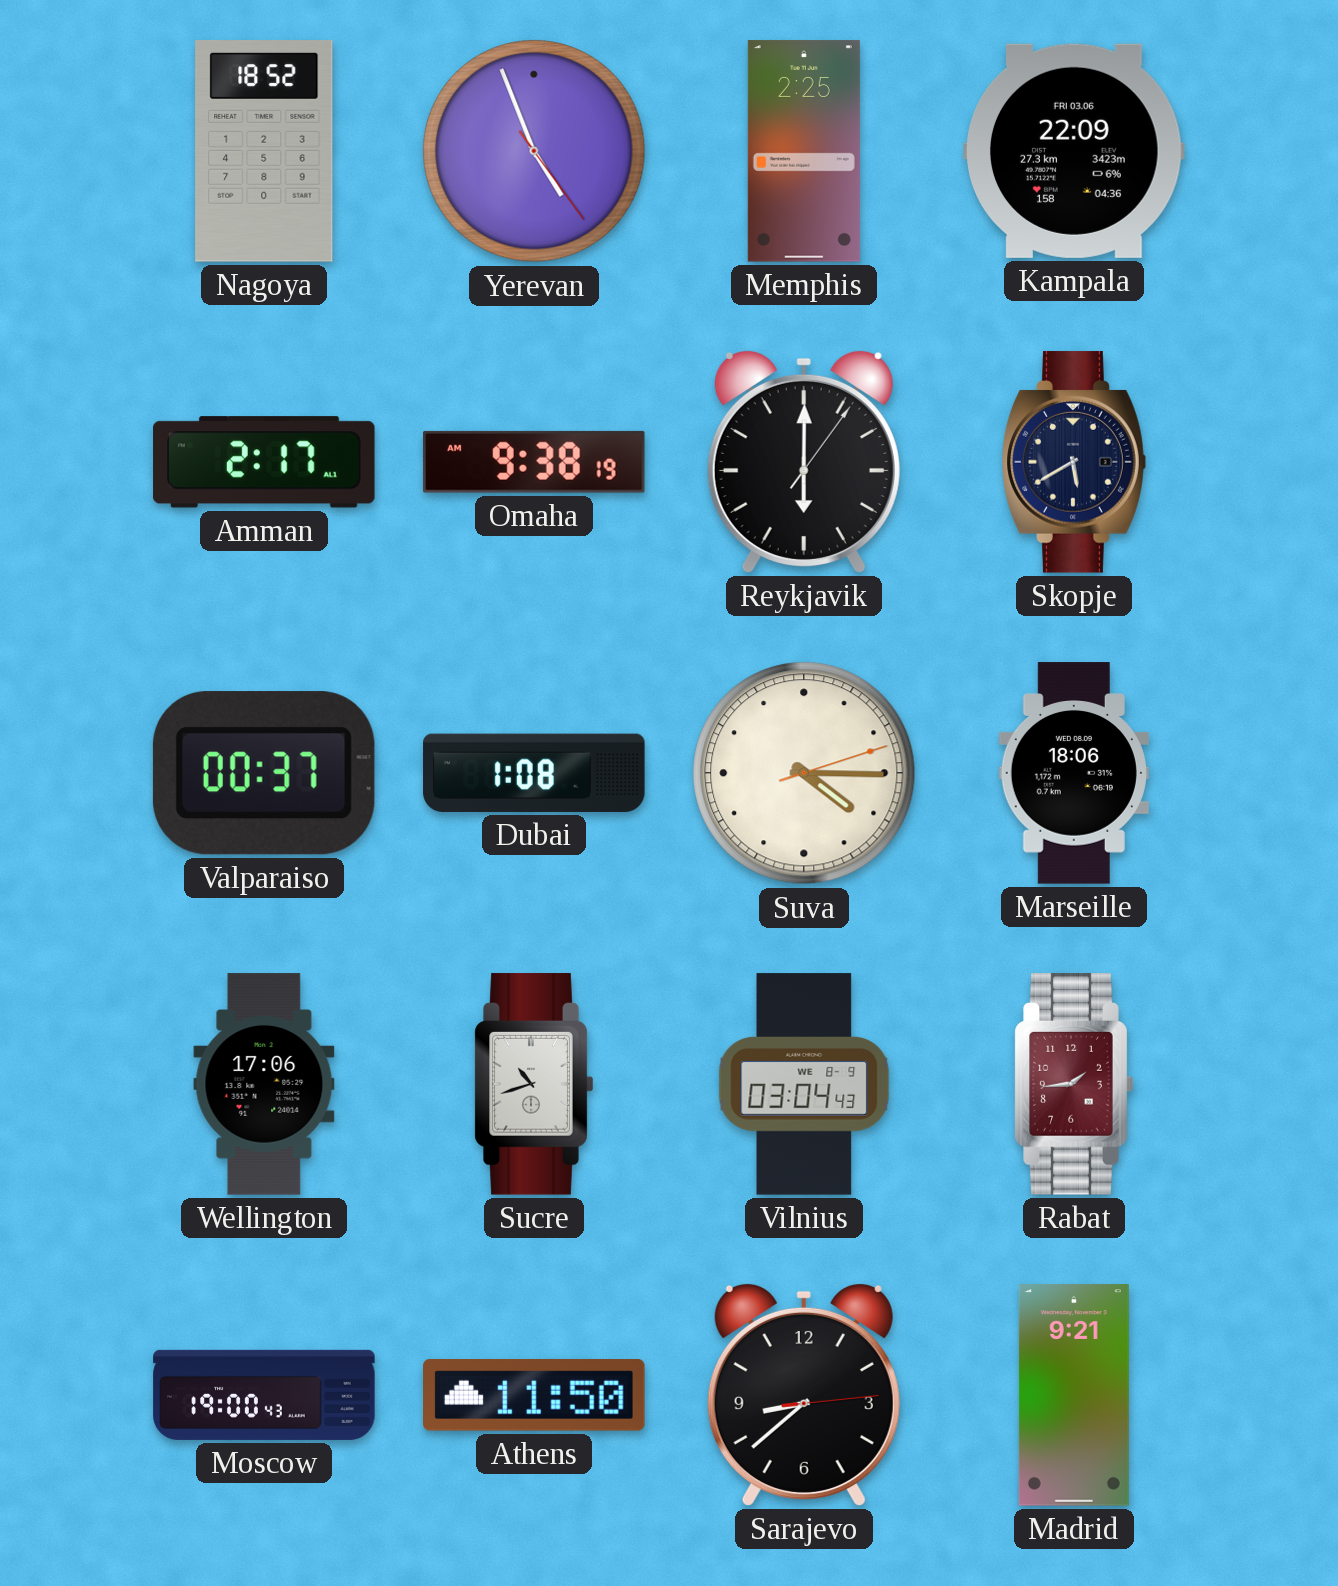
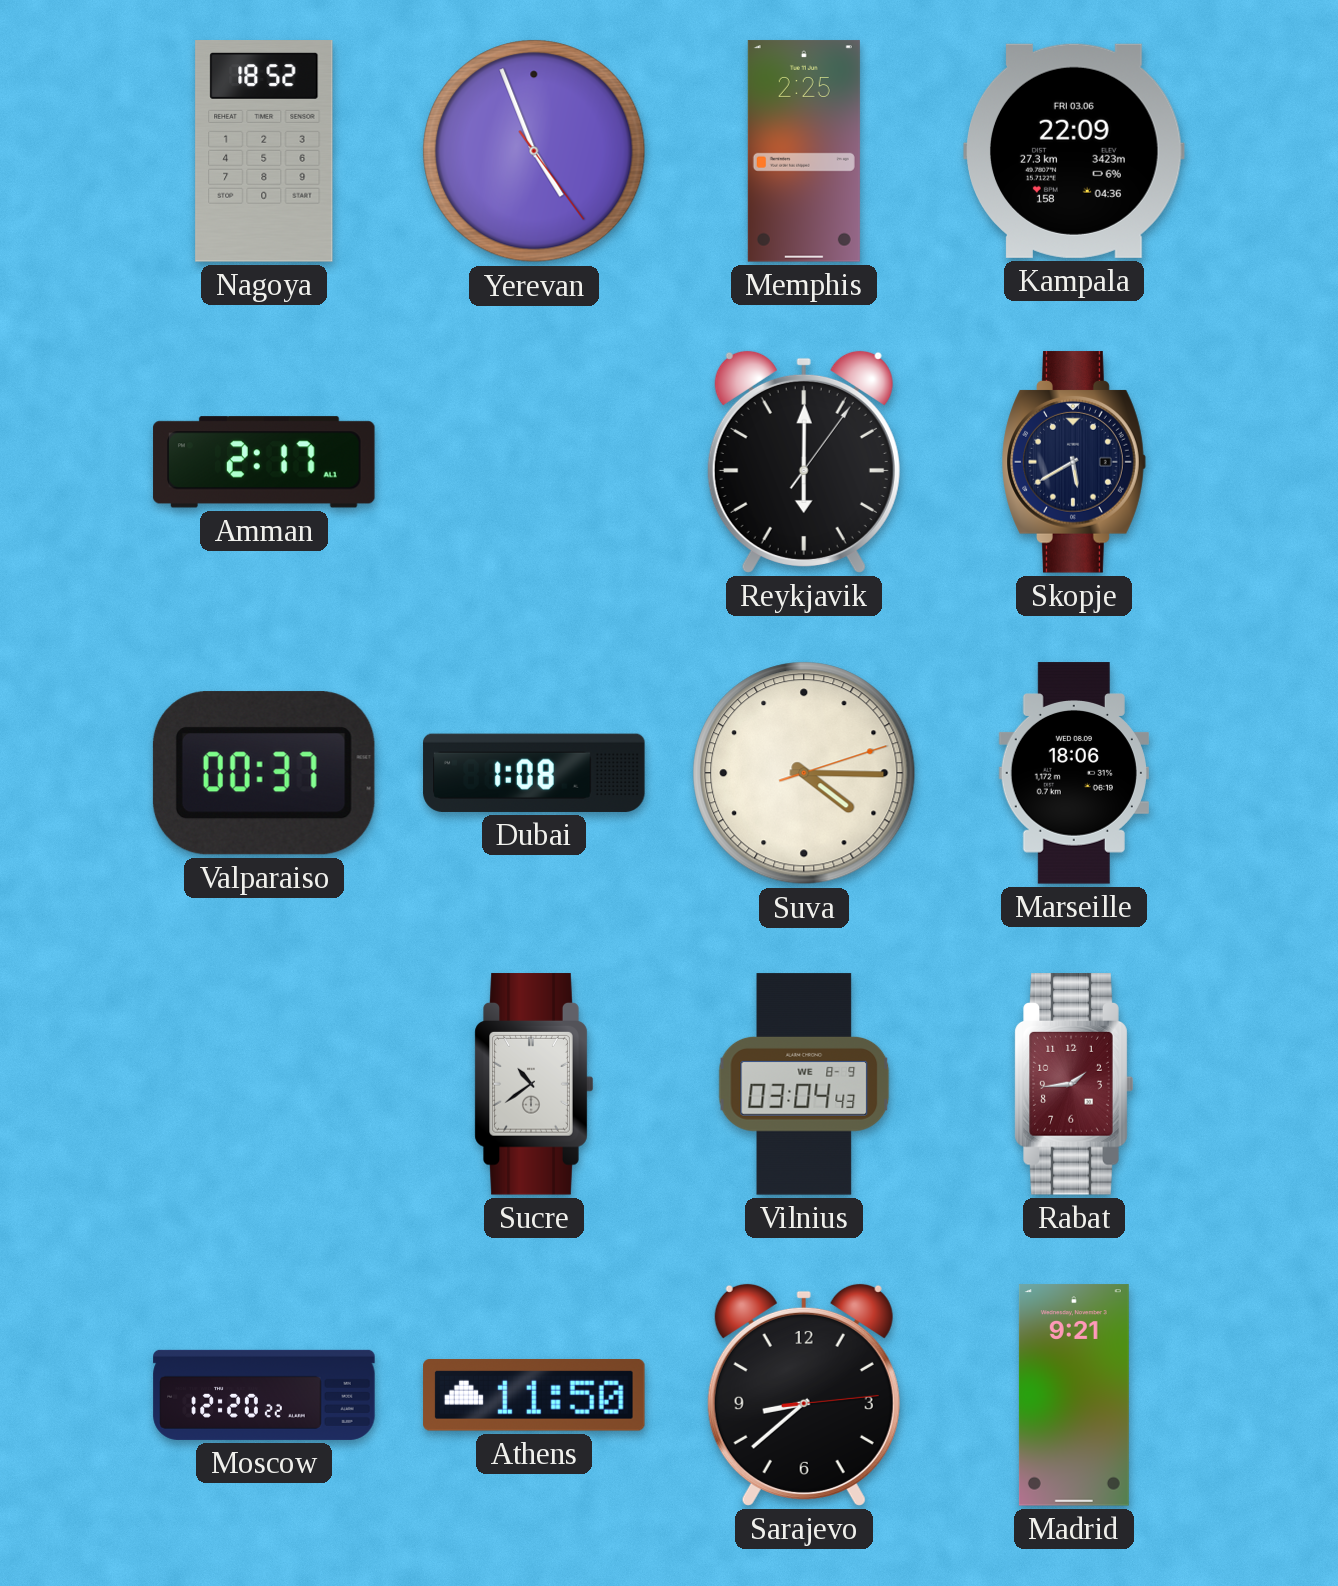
Omaha: 9:38 -> none
Wellington: 17:06 -> none
Sucre: 10:42 -> 10:39
Moscow: 19:00 -> 12:20
